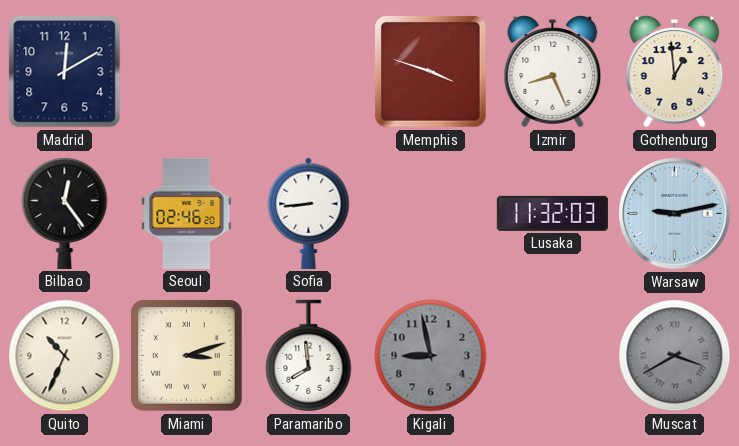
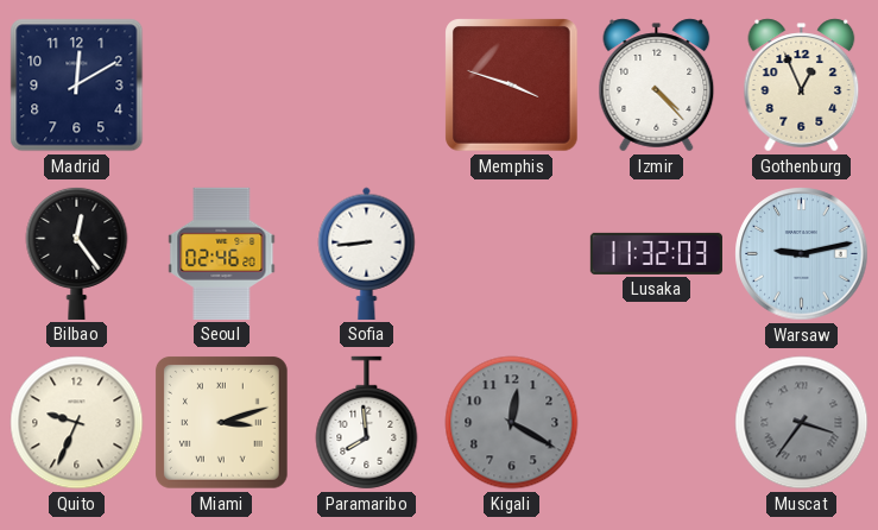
Izmir: 8:26 -> 4:23
Gothenburg: 12:59 -> 12:56
Quito: 10:34 -> 9:34
Kigali: 8:58 -> 12:20
Muscat: 3:40 -> 3:36
